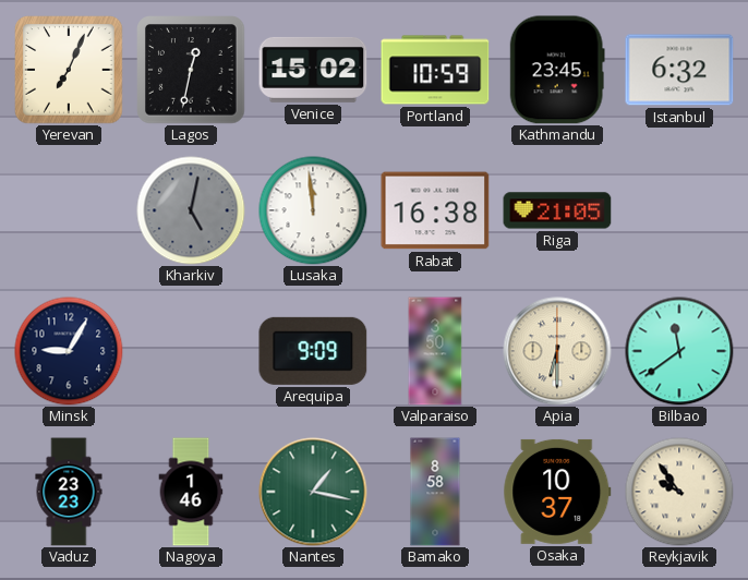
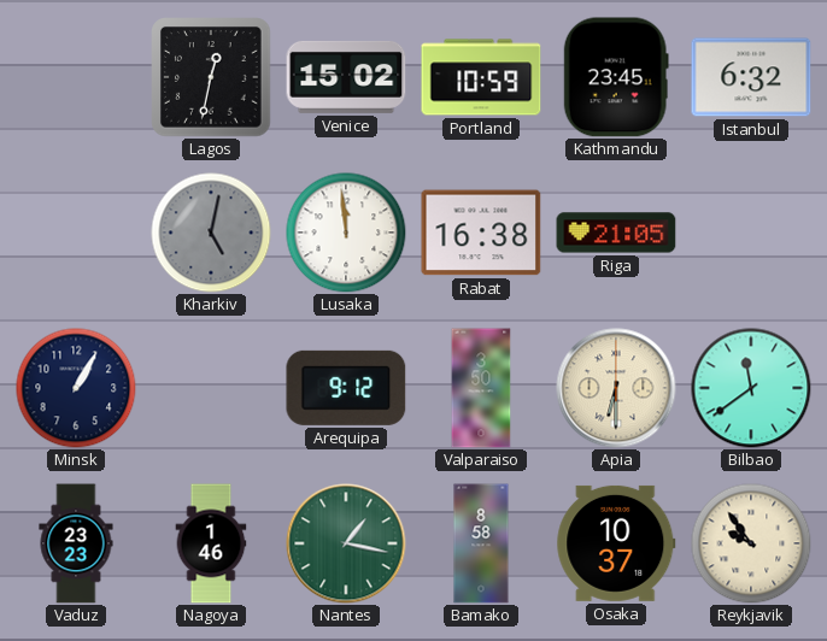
Yerevan: 7:04 -> none
Minsk: 9:05 -> 1:05
Arequipa: 9:09 -> 9:12
